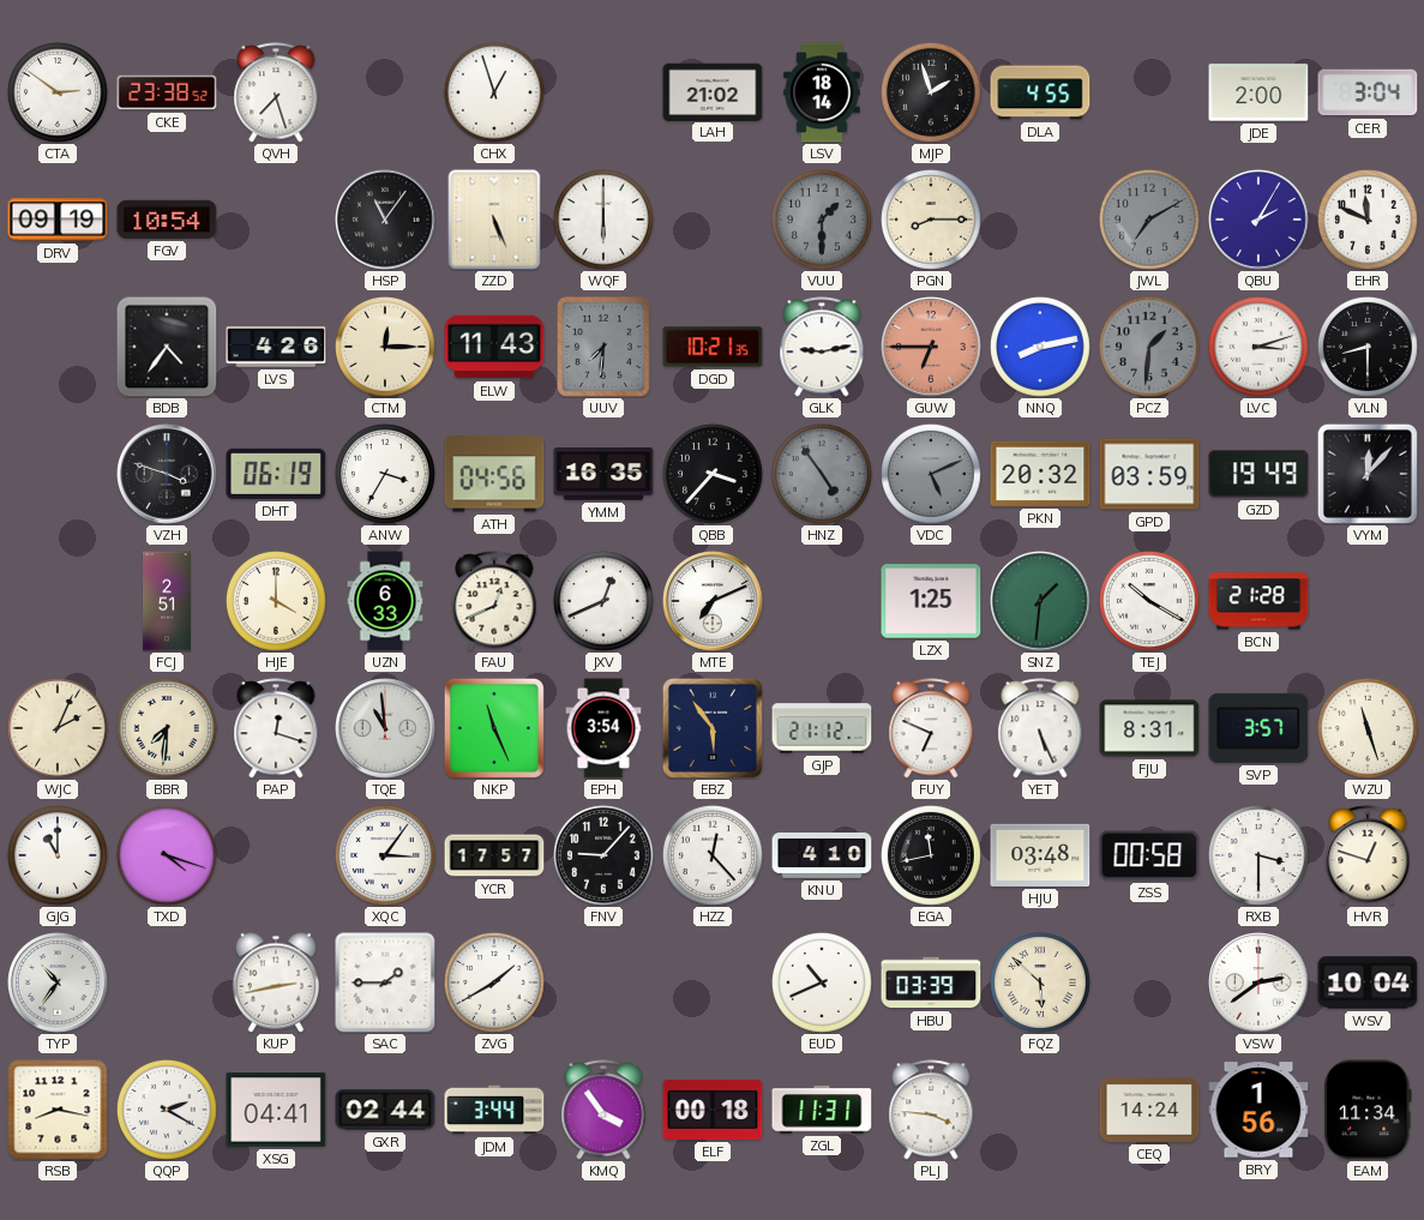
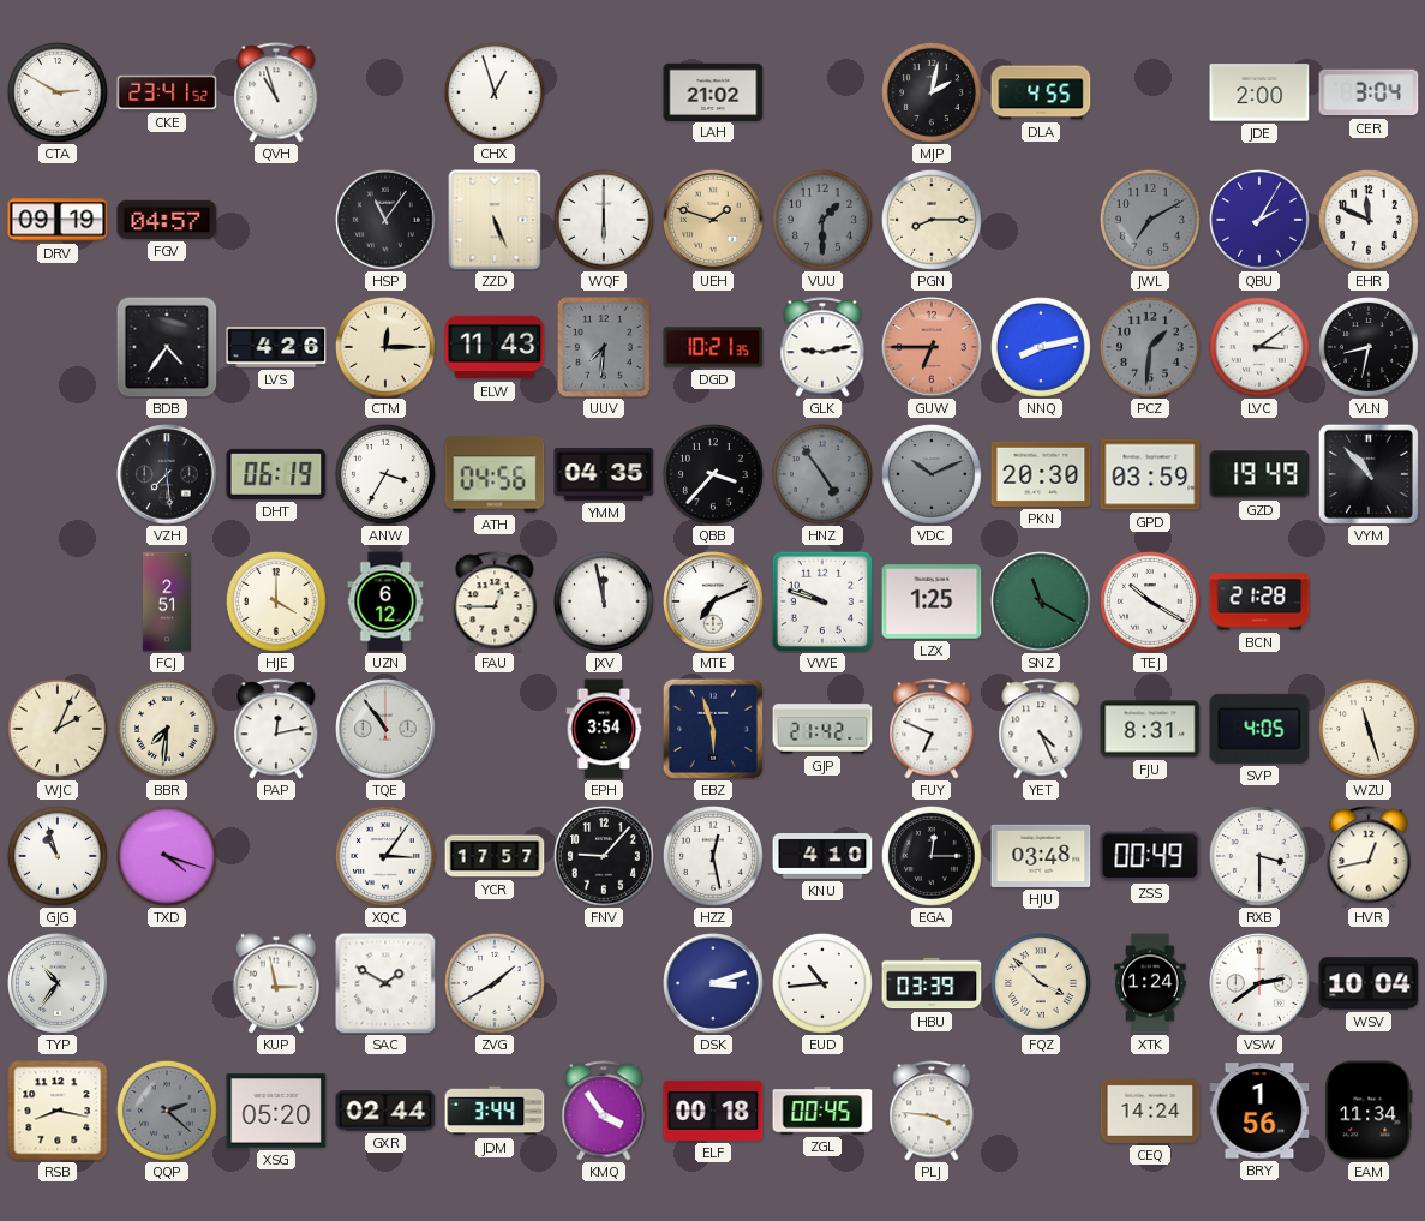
CTA: 2:51 -> 2:50
CKE: 23:38 -> 23:41
QVH: 7:27 -> 10:57
LSV: 18:14 -> none
MJP: 1:57 -> 2:02
FGV: 10:54 -> 04:57
UEH: none -> 1:48
LVC: 3:12 -> 3:09
VLN: 8:30 -> 8:32
VZH: 3:48 -> 7:29
YMM: 16:35 -> 04:35
VDC: 5:11 -> 10:11
PKN: 20:32 -> 20:30
VYM: 12:07 -> 10:53
UZN: 6:33 -> 6:12
FAU: 12:41 -> 12:45
JXV: 12:41 -> 11:58
VWE: none -> 9:48
SNZ: 1:31 -> 11:20
PAP: 12:18 -> 12:13
TQE: 10:59 -> 10:54
NKP: 11:26 -> none
EBZ: 5:54 -> 5:57
GJP: 21:12 -> 21:42
YET: 5:26 -> 4:26
SVP: 3:57 -> 4:05
GJG: 11:00 -> 10:57
HZZ: 12:23 -> 12:28
EGA: 11:43 -> 12:15
ZSS: 00:58 -> 00:49
HVR: 12:48 -> 12:43
KUP: 2:43 -> 2:58
SAC: 1:45 -> 1:50
DSK: none -> 3:12
EUD: 10:41 -> 10:44
FQZ: 5:52 -> 3:52
XTK: none -> 1:24
QQP: 2:20 -> 2:22
QQP dial: white -> grey
XSG: 04:41 -> 05:20
ZGL: 11:31 -> 00:45
